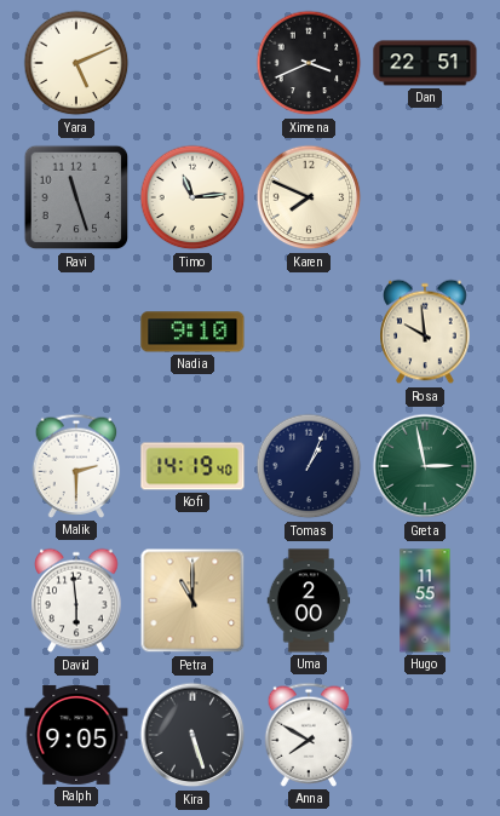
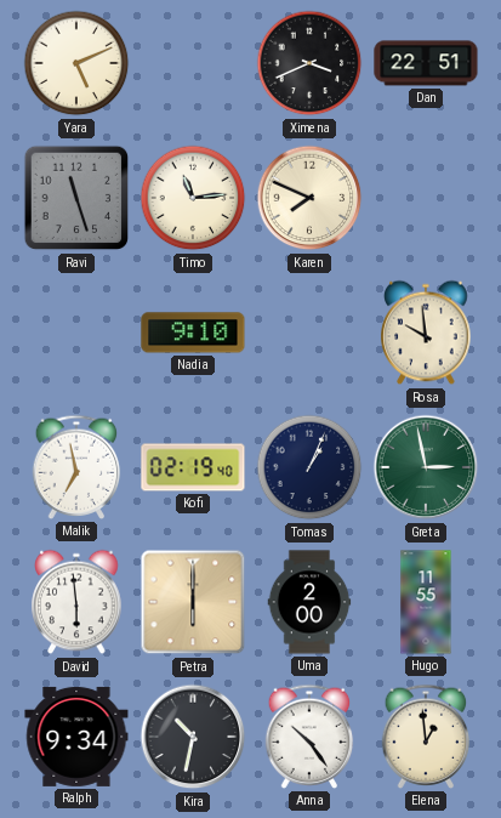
Malik: 2:30 -> 6:58
Kofi: 14:19 -> 02:19
Petra: 11:00 -> 6:00
Ralph: 9:05 -> 9:34
Kira: 5:27 -> 10:32
Anna: 7:50 -> 10:24
Elena: none -> 12:59
